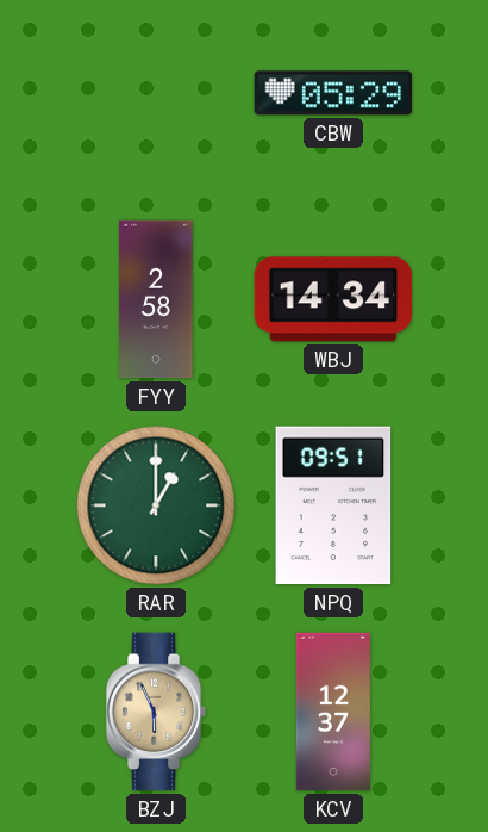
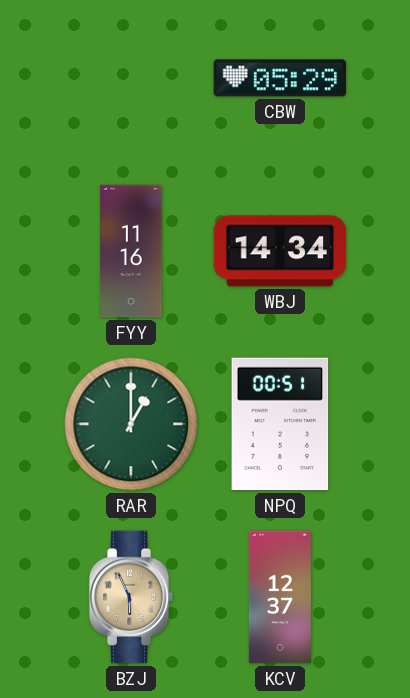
FYY: 2:58 -> 11:16
NPQ: 09:51 -> 00:51
